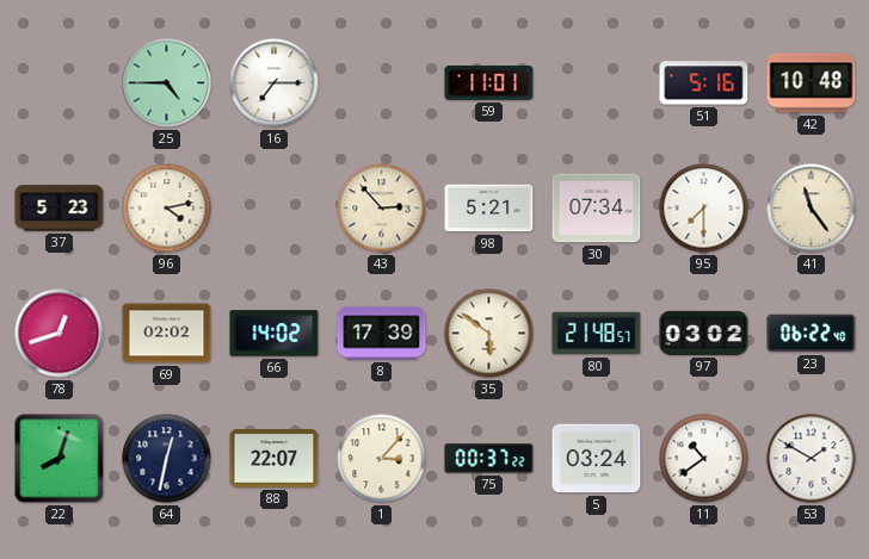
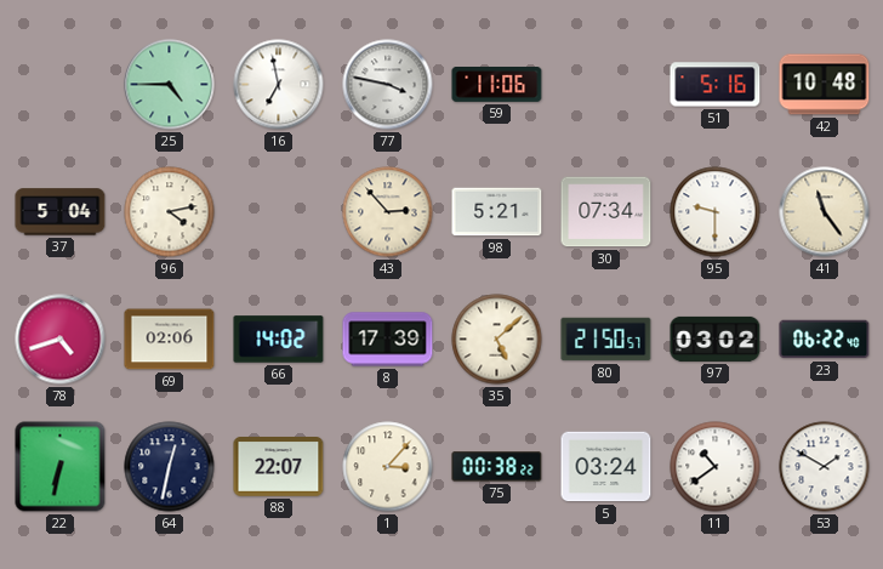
16: 7:15 -> 6:58
77: none -> 3:47
59: 11:01 -> 11:06
37: 5:23 -> 5:04
95: 7:30 -> 9:30
78: 12:42 -> 4:42
69: 02:02 -> 02:06
35: 5:51 -> 5:08
80: 21:48 -> 21:50
22: 8:03 -> 6:32
75: 00:37 -> 00:38
